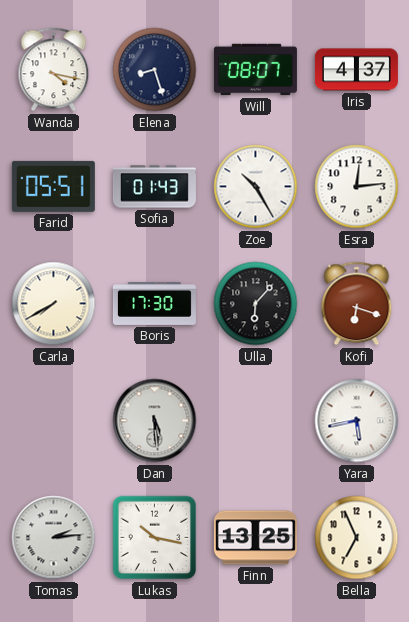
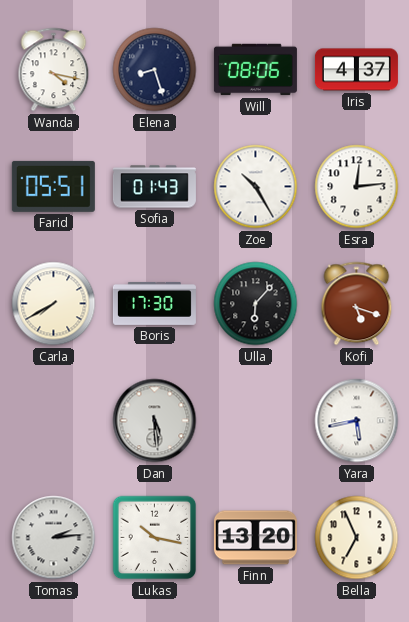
Will: 08:07 -> 08:06
Kofi: 6:18 -> 5:18
Finn: 13:25 -> 13:20
